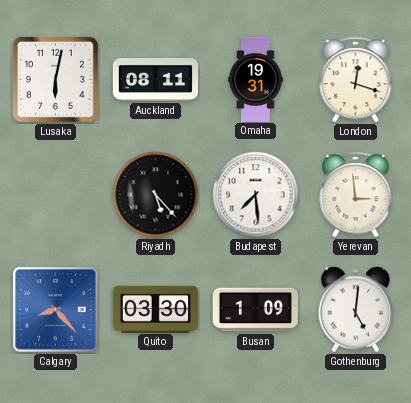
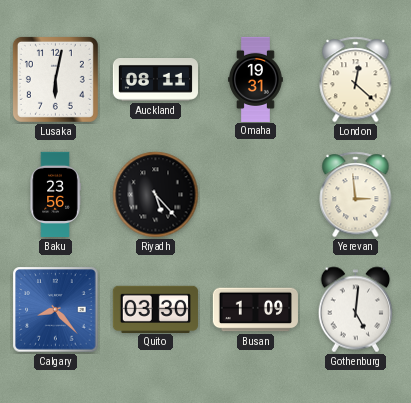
London: 12:18 -> 12:22
Baku: none -> 23:56
Budapest: 7:29 -> none
